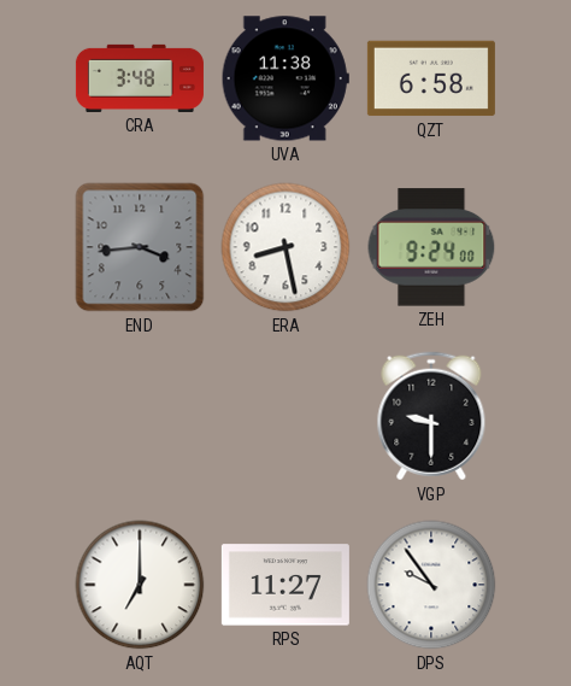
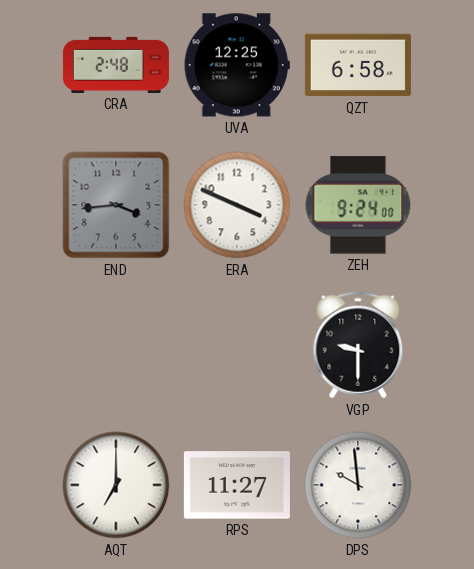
CRA: 3:48 -> 2:48
UVA: 11:38 -> 12:25
ERA: 8:28 -> 3:49
DPS: 9:54 -> 9:59
